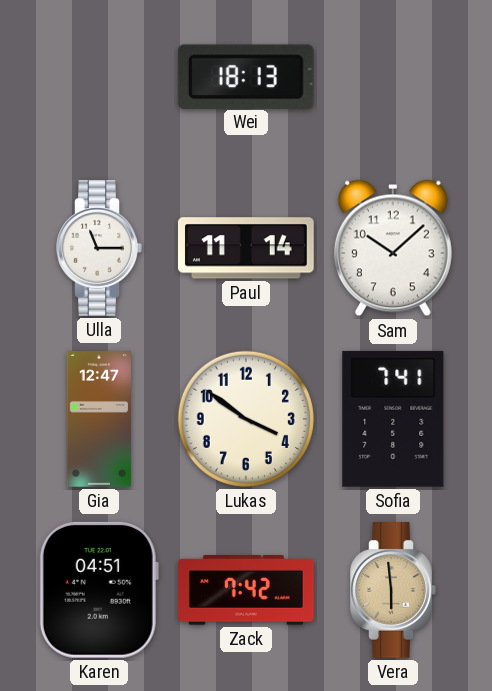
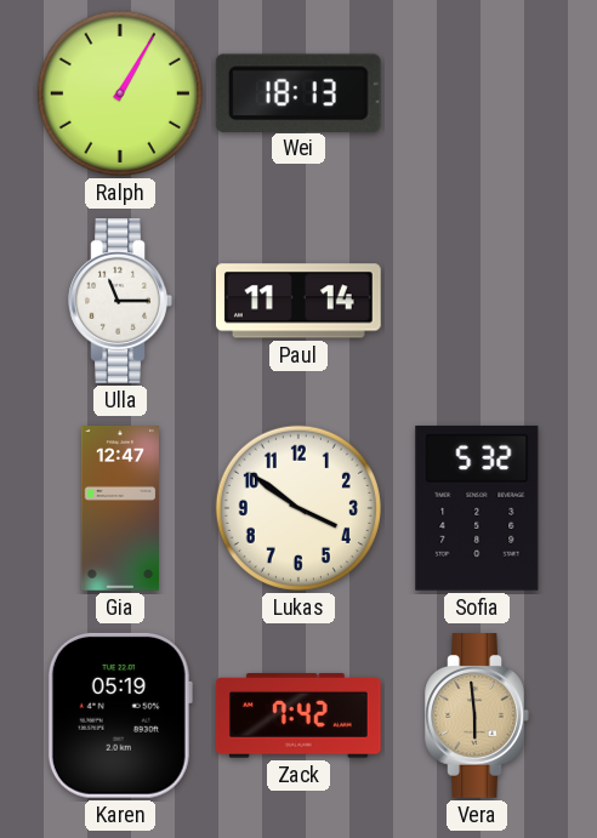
Ralph: none -> 1:05
Sam: 10:08 -> none
Sofia: 7:41 -> 5:32
Karen: 04:51 -> 05:19
